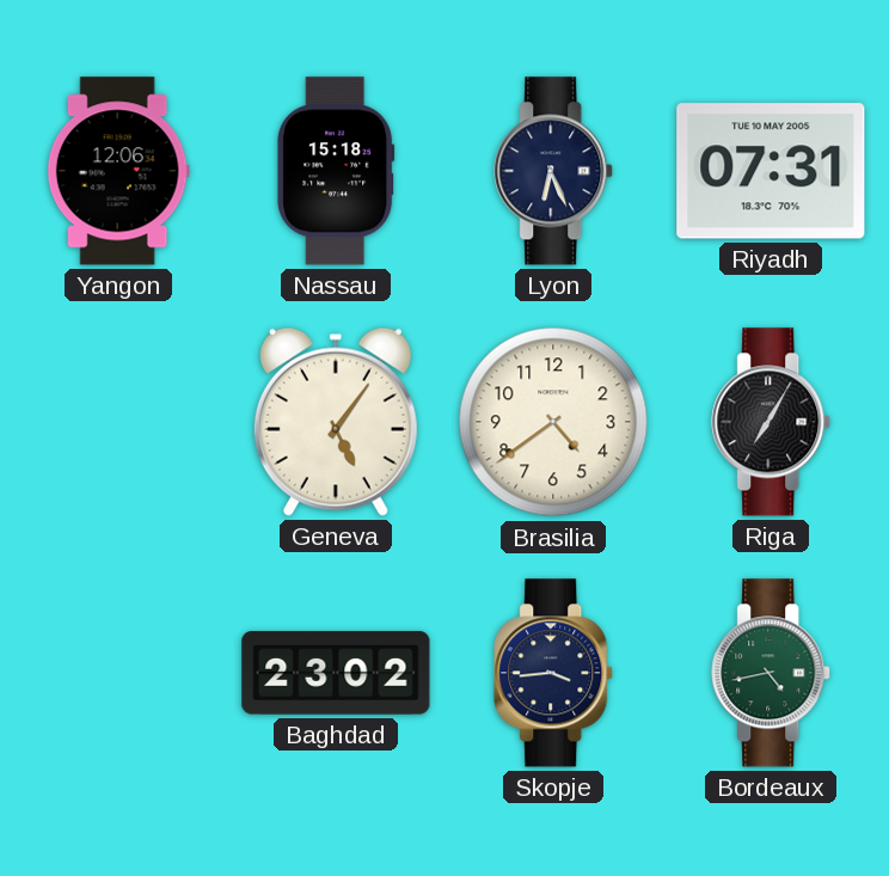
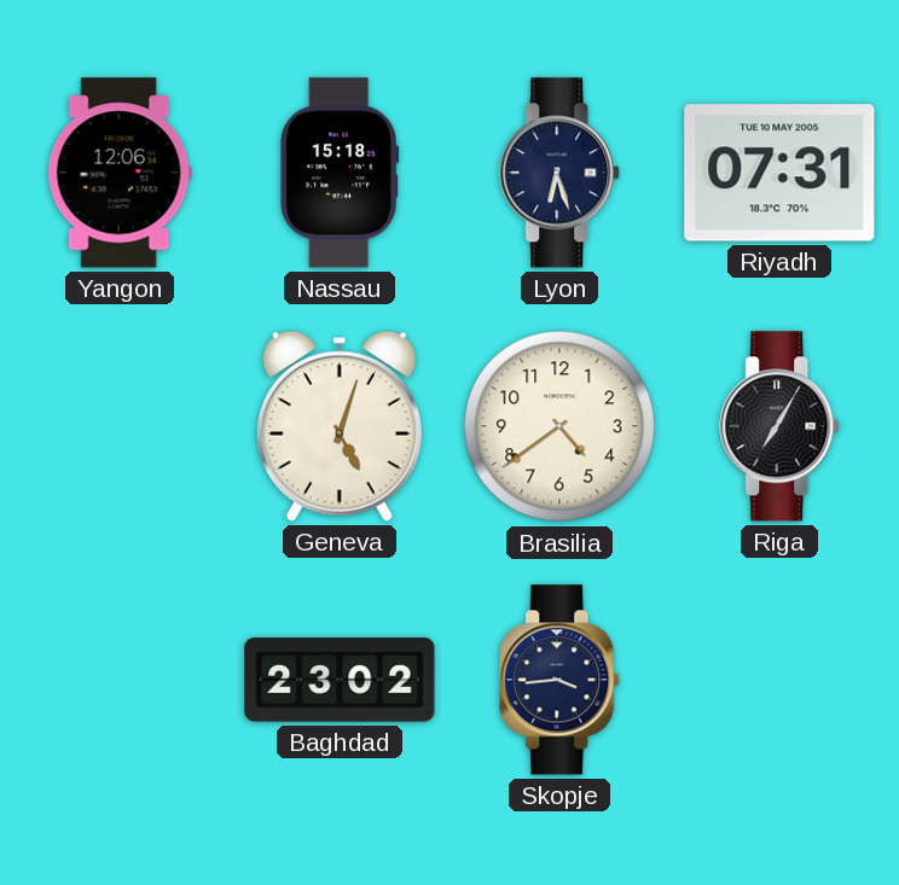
Lyon: 6:26 -> 6:27
Geneva: 5:06 -> 5:03
Bordeaux: 4:43 -> none
